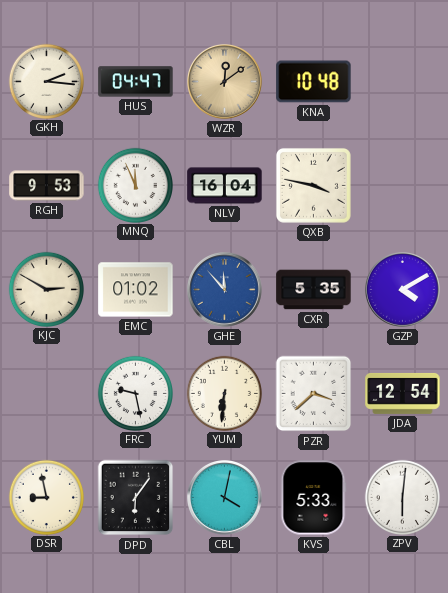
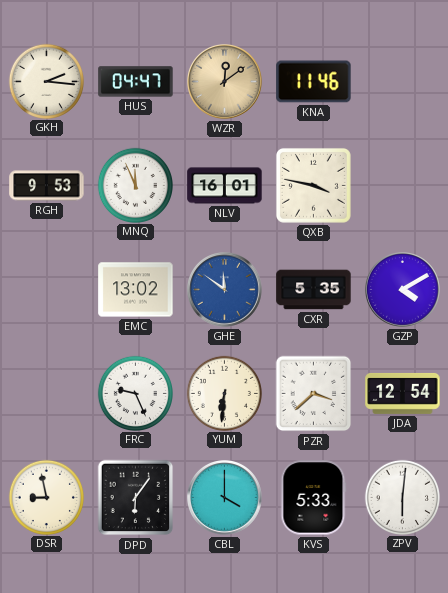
KNA: 10:48 -> 11:46
NLV: 16:04 -> 16:01
KJC: 2:50 -> none
EMC: 01:02 -> 13:02
GHE: 11:53 -> 11:51
FRC: 9:28 -> 9:26
CBL: 4:02 -> 4:00
